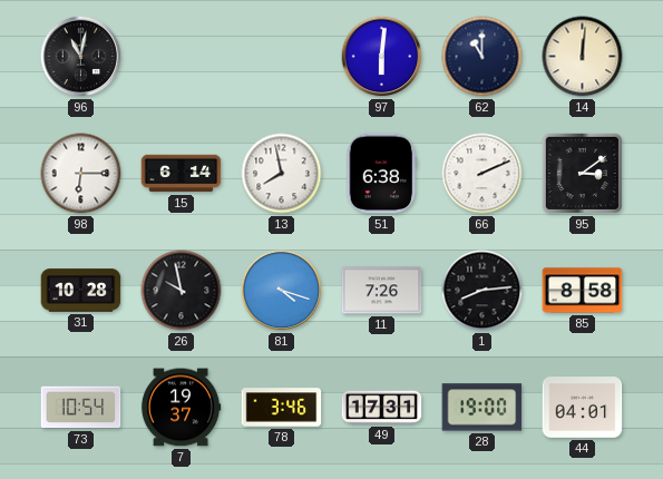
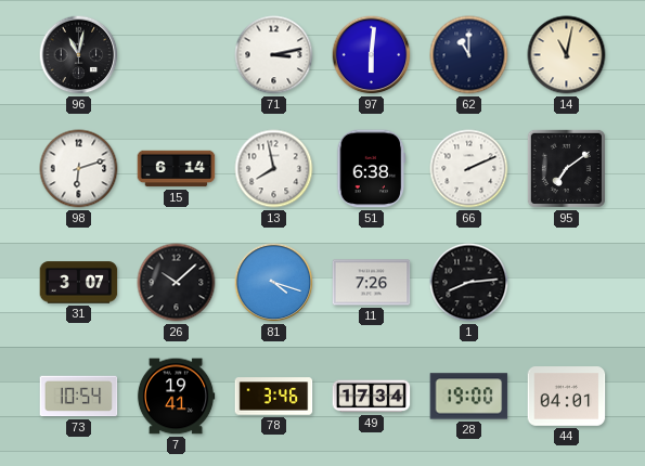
71: none -> 3:13
14: 12:01 -> 11:02
98: 6:15 -> 6:12
95: 3:09 -> 7:09
31: 10:28 -> 3:07
26: 9:58 -> 10:08
85: 8:58 -> none
7: 19:37 -> 19:41
49: 17:31 -> 17:34
